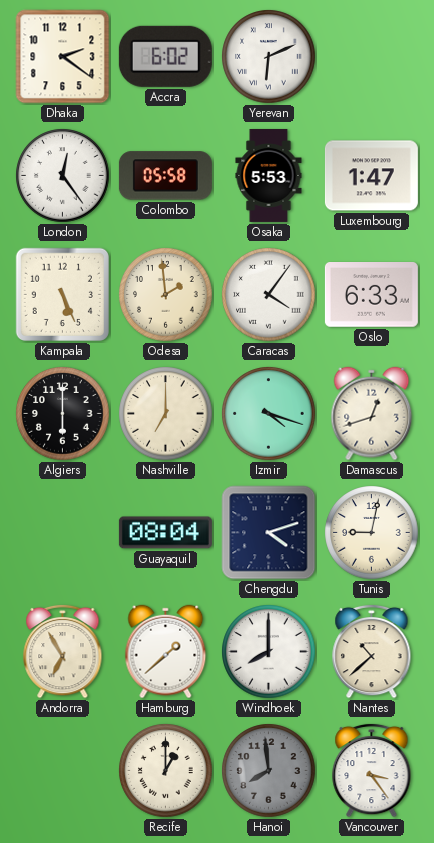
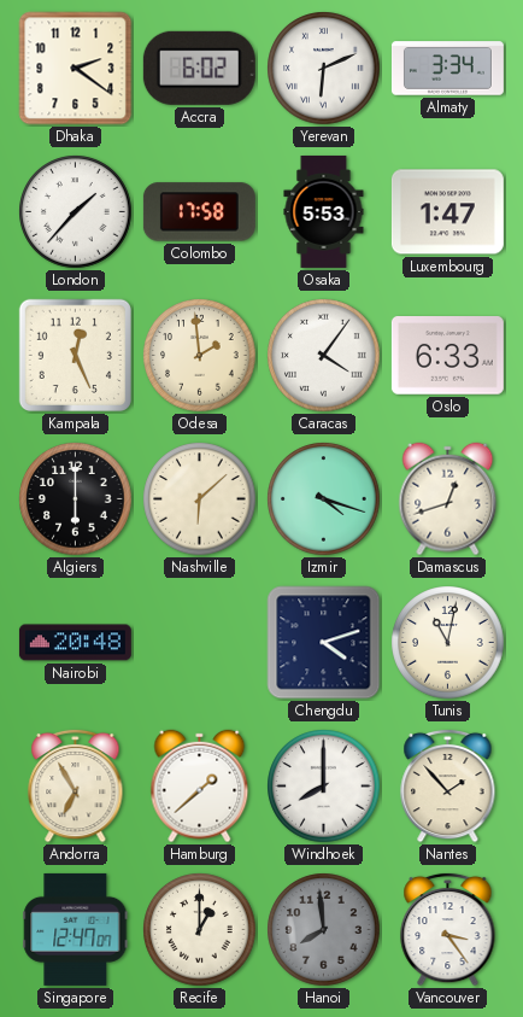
Almaty: none -> 3:34
London: 12:24 -> 1:37
Colombo: 05:58 -> 17:58
Kampala: 5:26 -> 12:26
Nashville: 7:00 -> 6:08
Nairobi: none -> 20:48
Guayaquil: 08:04 -> none
Tunis: 9:02 -> 11:02
Nantes: 10:38 -> 1:53
Singapore: none -> 12:47
